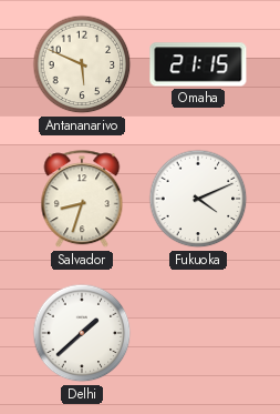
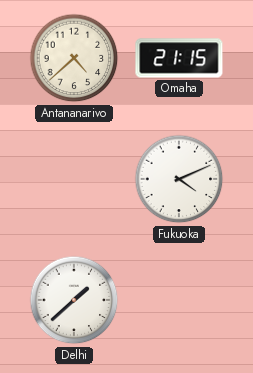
Antananarivo: 5:49 -> 4:38
Salvador: 8:33 -> none
